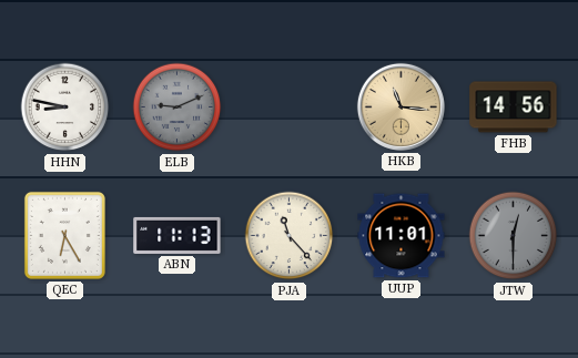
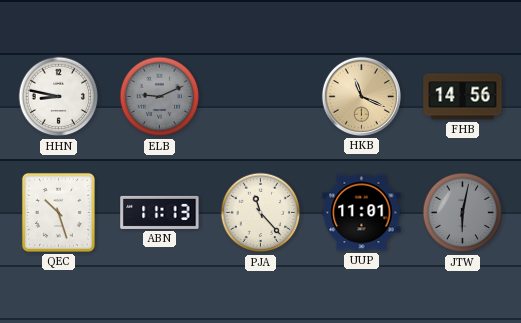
HKB: 11:16 -> 11:19
QEC: 6:25 -> 10:27
JTW: 12:30 -> 6:02
